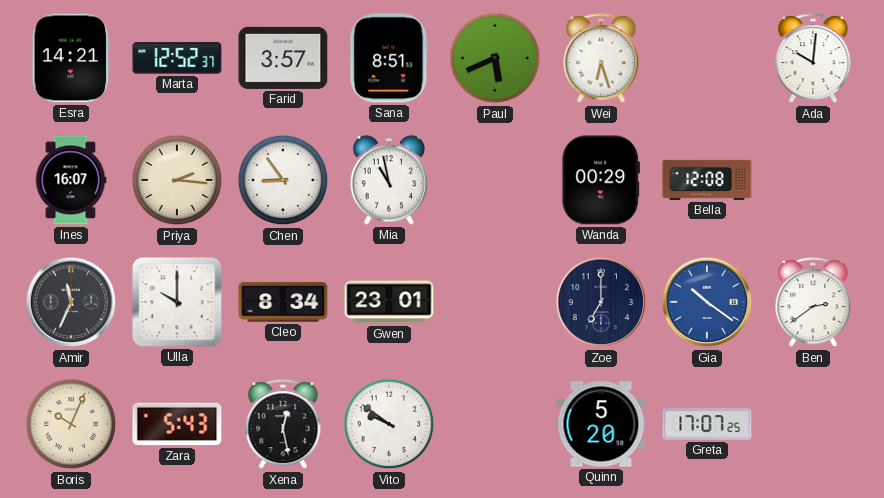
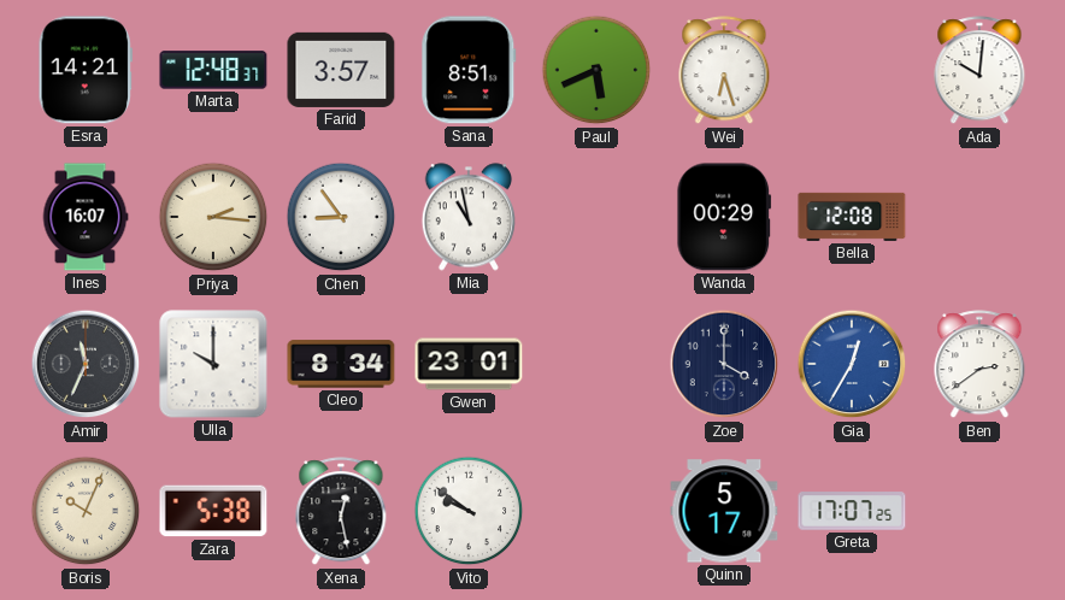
Marta: 12:52 -> 12:48
Zoe: 7:00 -> 4:00
Gia: 10:21 -> 12:35
Zara: 5:43 -> 5:38
Quinn: 5:20 -> 5:17
